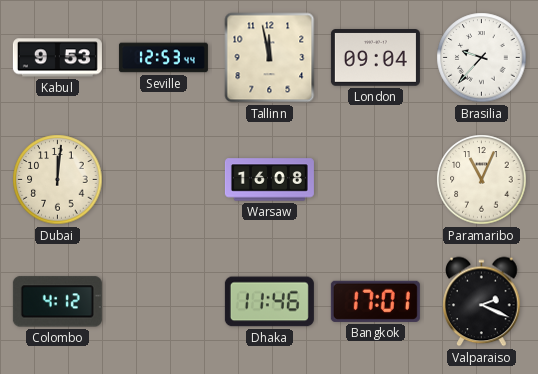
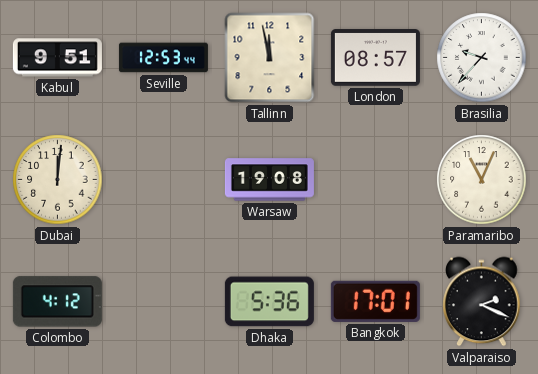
Kabul: 9:53 -> 9:51
London: 09:04 -> 08:57
Warsaw: 16:08 -> 19:08
Dhaka: 11:46 -> 5:36
